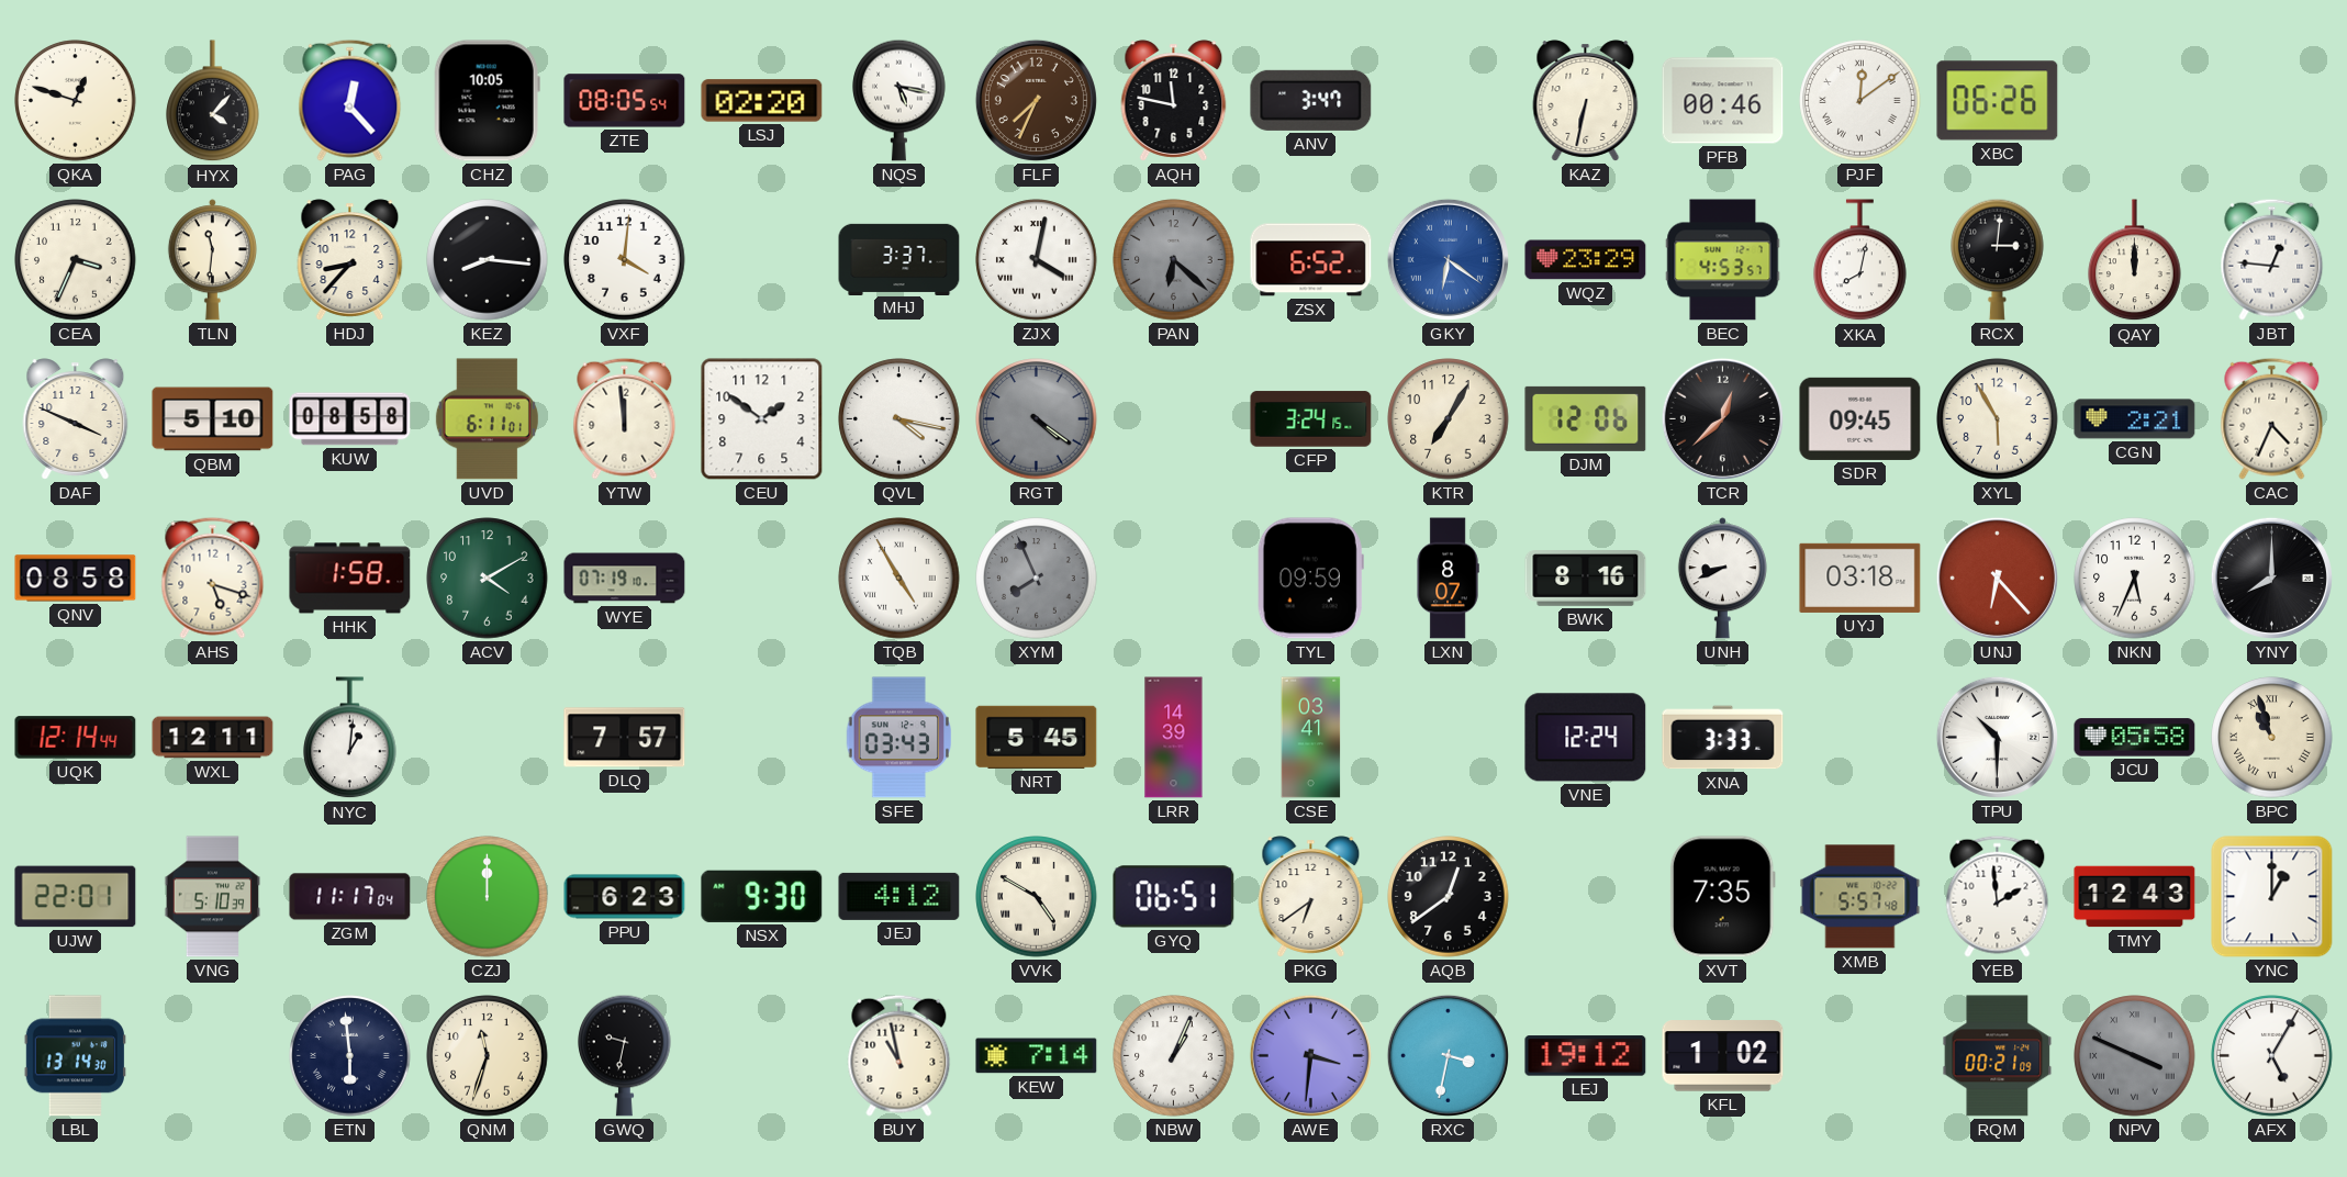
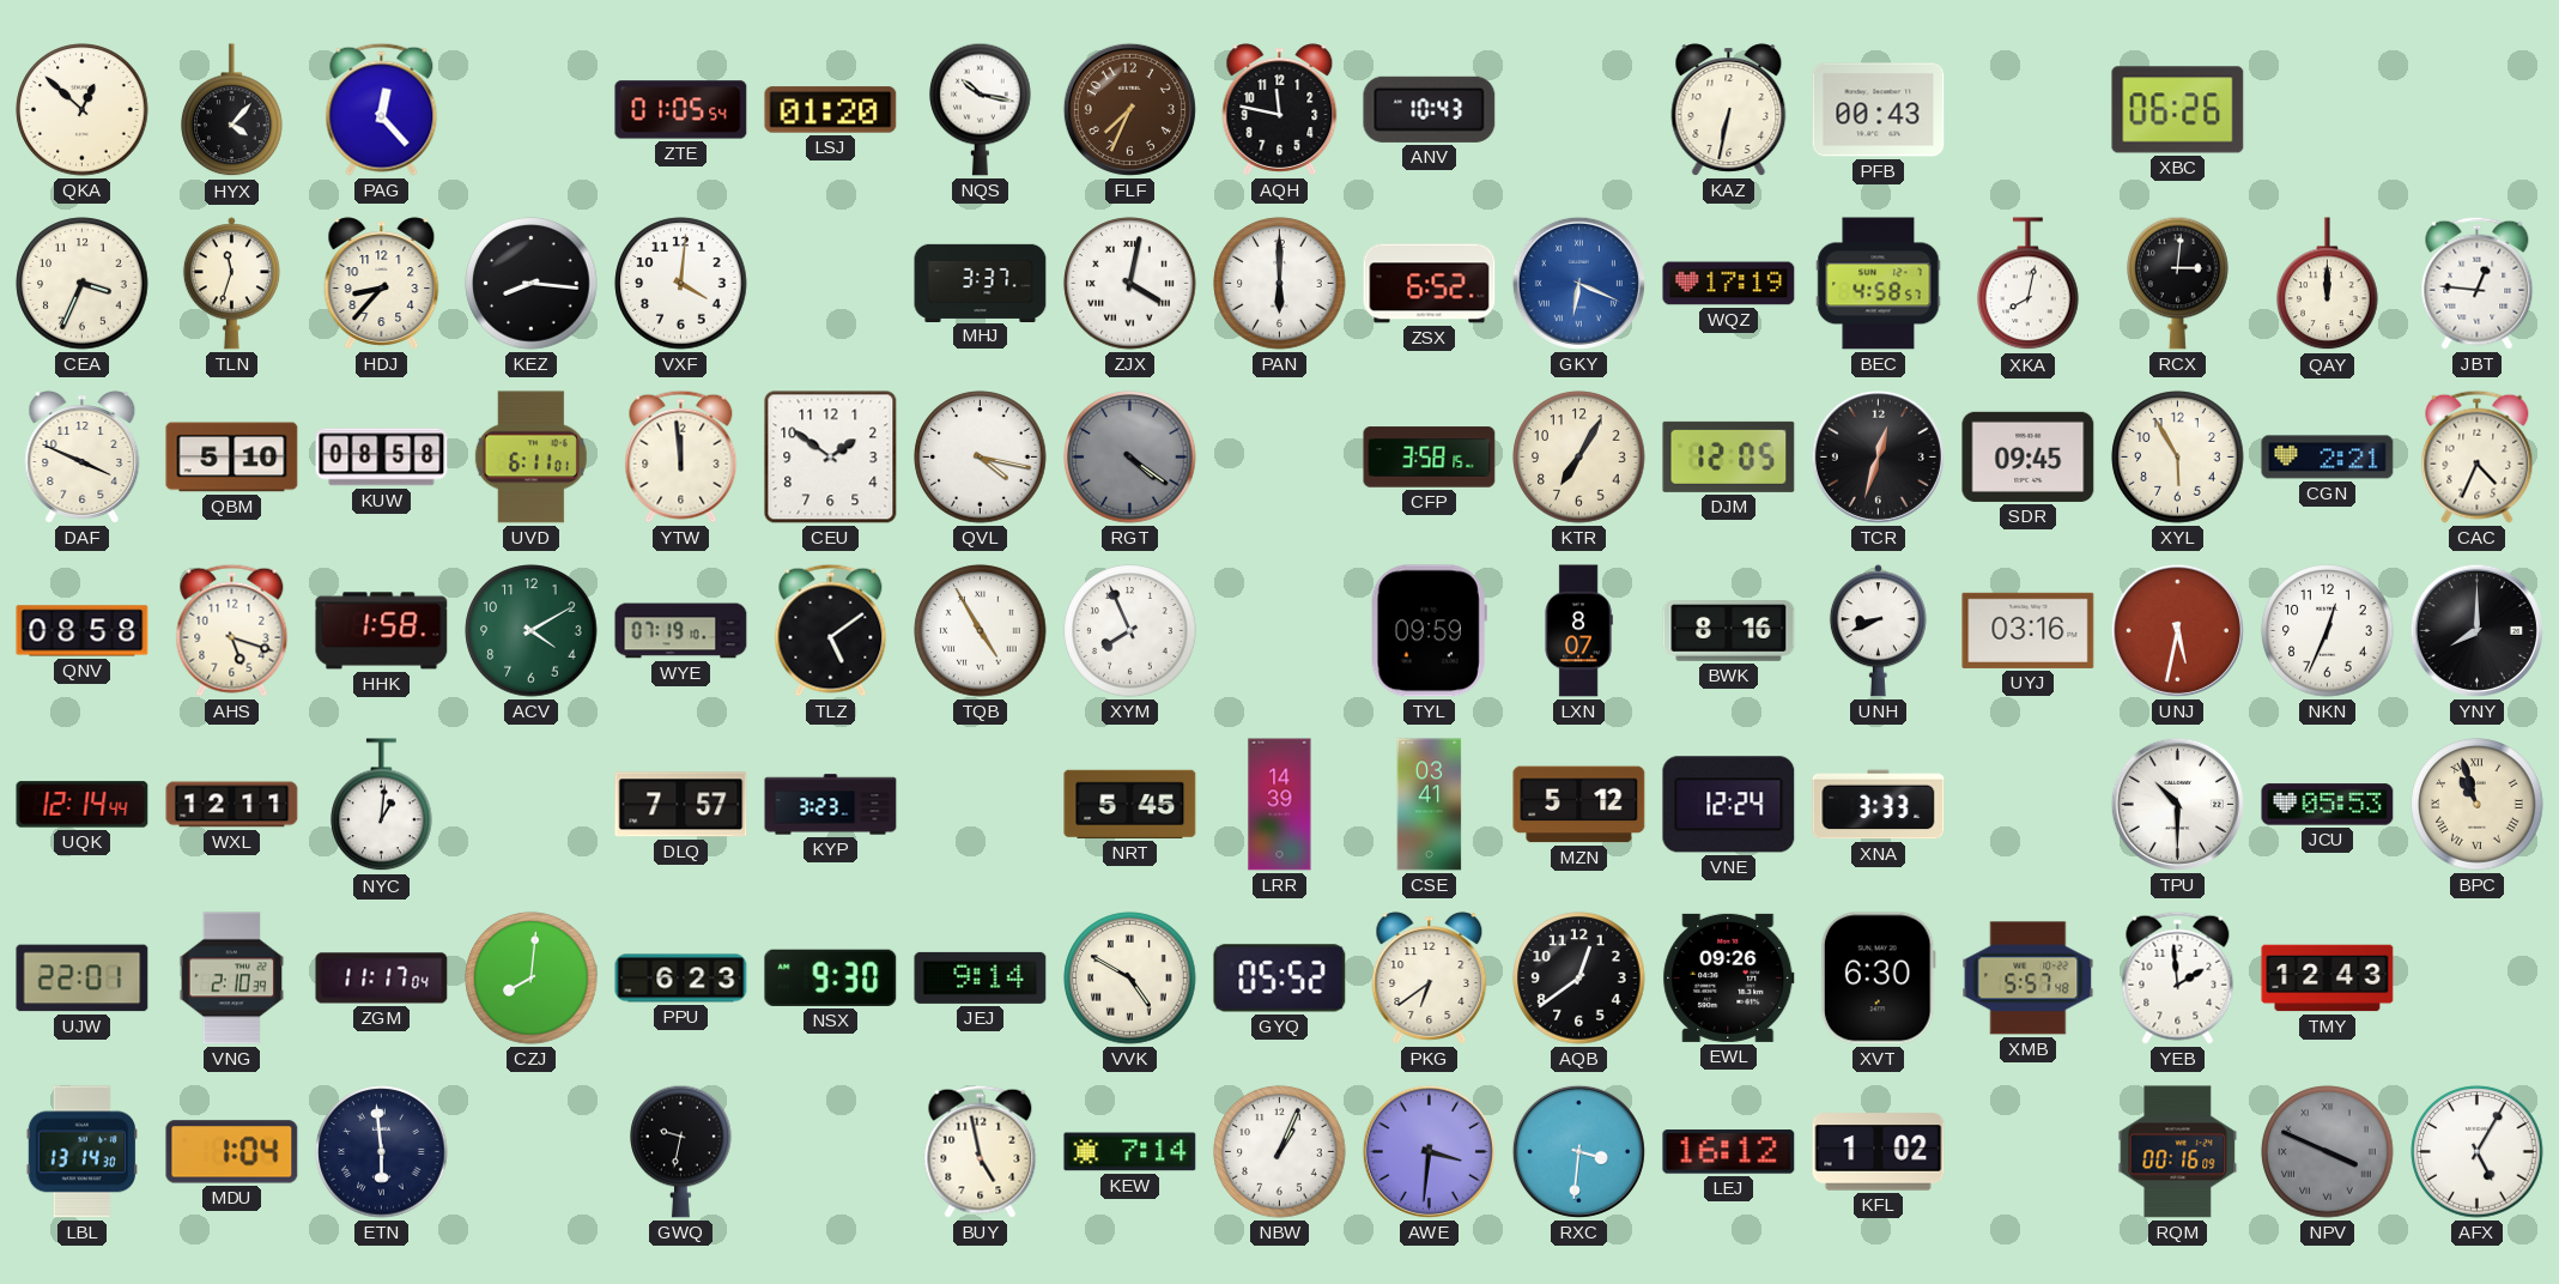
QKA: 12:48 -> 12:52
CHZ: 10:05 -> none
ZTE: 08:05 -> 01:05
LSJ: 02:20 -> 01:20
NQS: 5:17 -> 10:17
ANV: 3:47 -> 10:43
PFB: 00:46 -> 00:43
PJF: 12:09 -> none
TLN: 11:31 -> 11:33
PAN: 6:22 -> 6:00
PAN dial: grey -> white
GKY: 6:21 -> 6:19
WQZ: 23:29 -> 17:19
BEC: 4:53 -> 4:58
CFP: 3:24 -> 3:58
DJM: 12:06 -> 12:05
TCR: 12:38 -> 12:33
TLZ: none -> 5:09
XYM dial: grey -> white
UYJ: 03:18 -> 03:16
UNJ: 6:23 -> 5:32
NKN: 5:34 -> 12:34
KYP: none -> 3:23
SFE: 03:43 -> none
MZN: none -> 5:12
JCU: 05:58 -> 05:53
VNG: 5:10 -> 2:10
CZJ: 12:00 -> 8:01
JEJ: 4:12 -> 9:14
GYQ: 06:51 -> 05:52
EWL: none -> 09:26
XVT: 7:35 -> 6:30
YNC: 1:00 -> none
MDU: none -> 1:04
QNM: 11:33 -> none
BUY: 10:58 -> 4:58
RXC: 3:32 -> 3:31
LEJ: 19:12 -> 16:12
RQM: 00:21 -> 00:16
